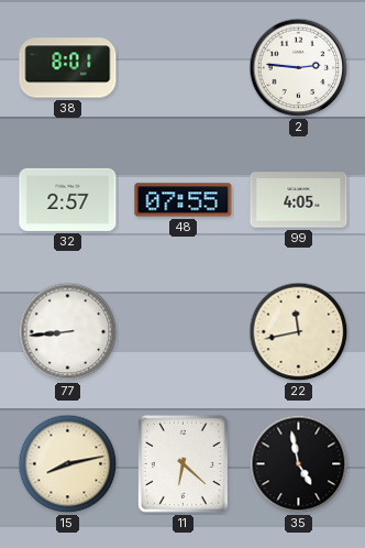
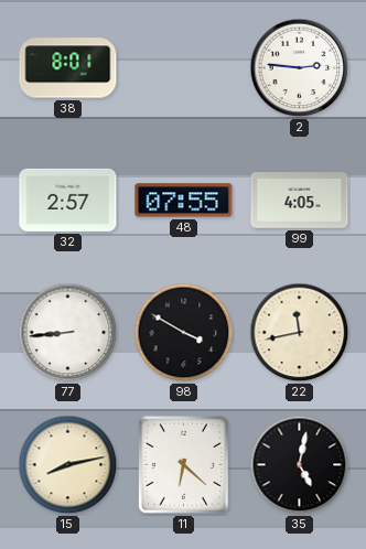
98: none -> 3:50
35: 4:58 -> 5:02
